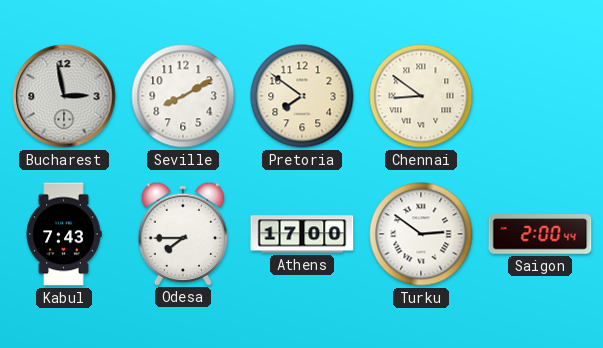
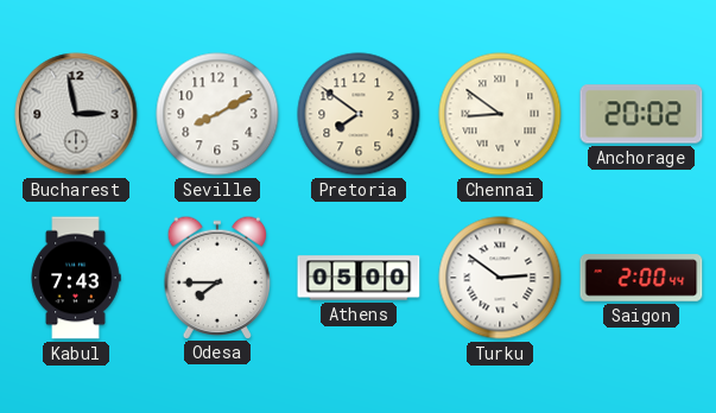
Anchorage: none -> 20:02
Athens: 17:00 -> 05:00
